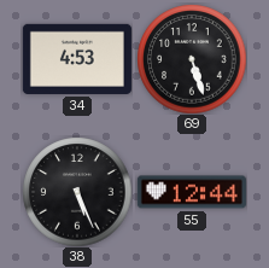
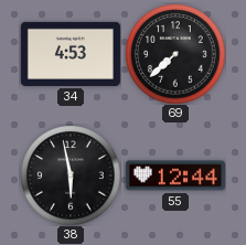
69: 5:27 -> 7:38
38: 5:26 -> 5:58
